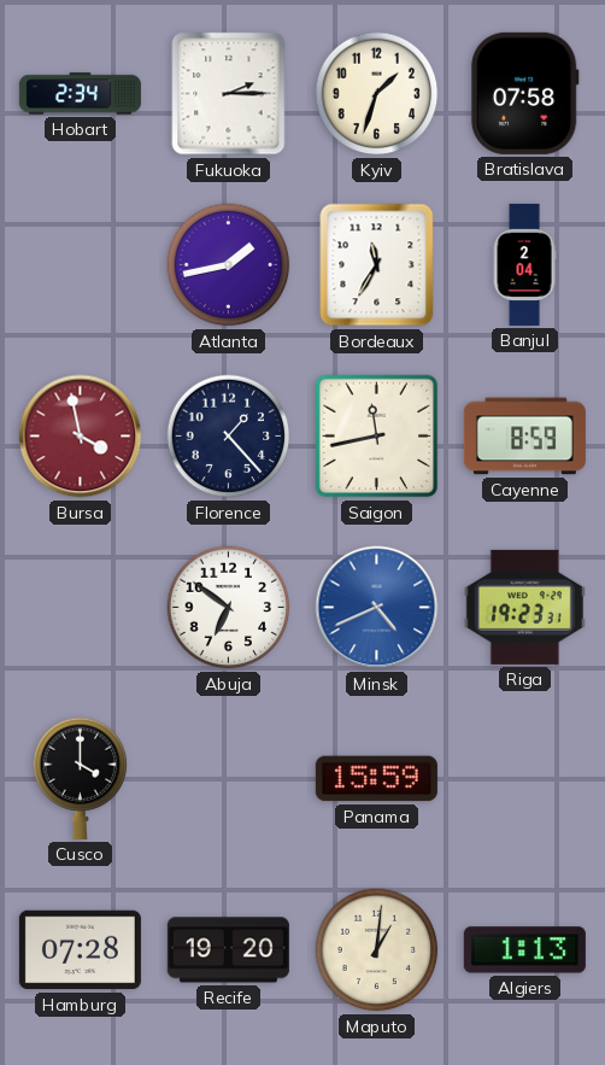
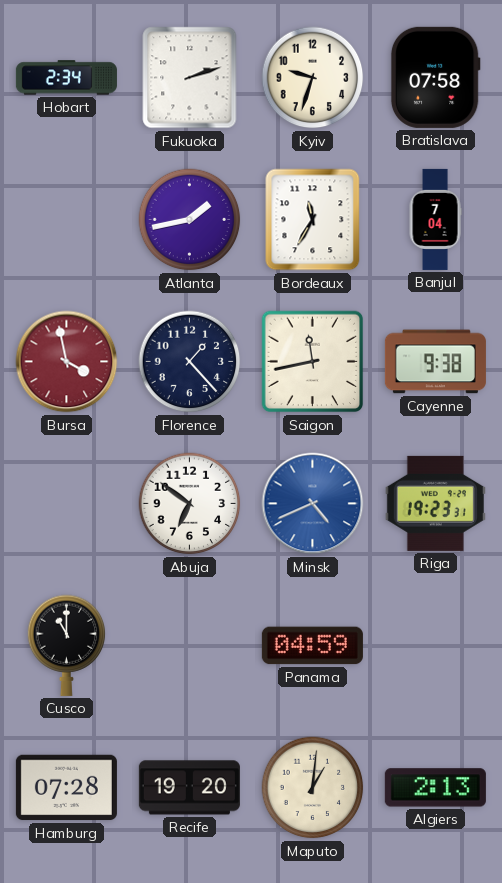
Fukuoka: 2:15 -> 2:12
Kyiv: 1:33 -> 9:33
Banjul: 2:04 -> 7:04
Cayenne: 8:59 -> 9:38
Cusco: 4:00 -> 11:00
Panama: 15:59 -> 04:59
Algiers: 1:13 -> 2:13
